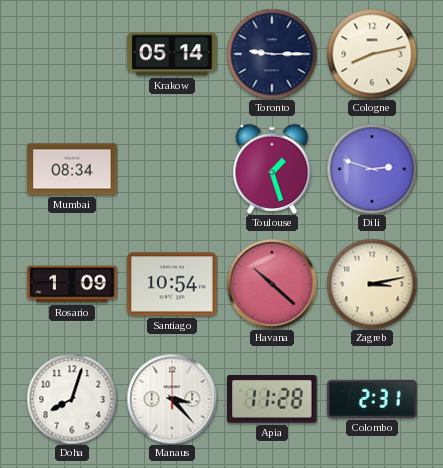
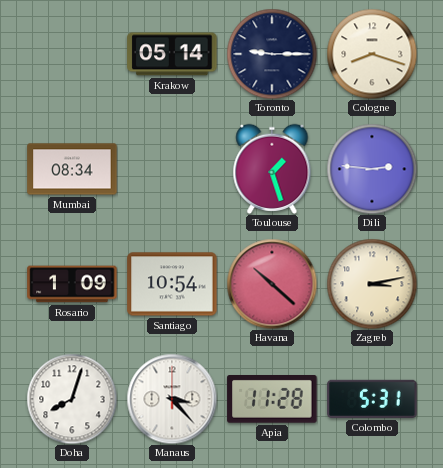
Cologne: 8:13 -> 8:18
Dili: 2:48 -> 2:46
Colombo: 2:31 -> 5:31
